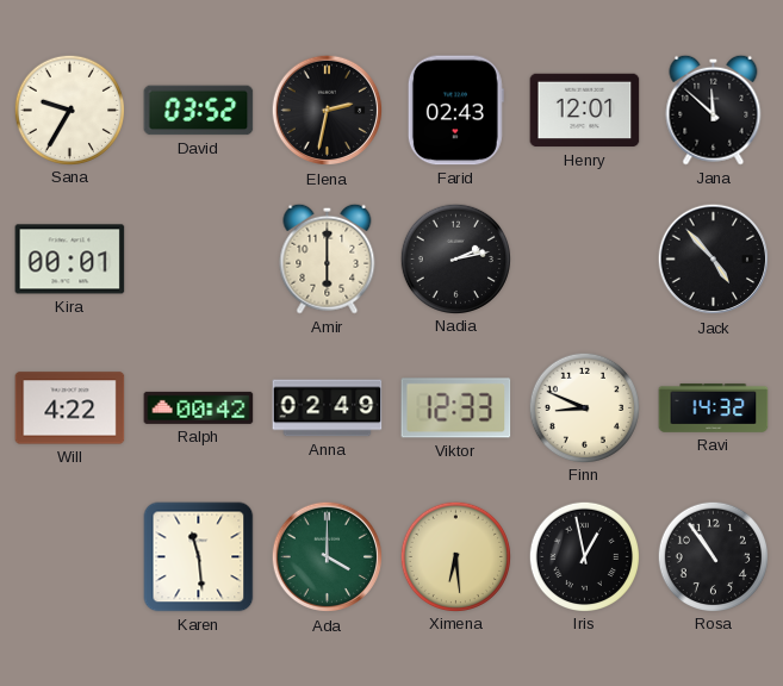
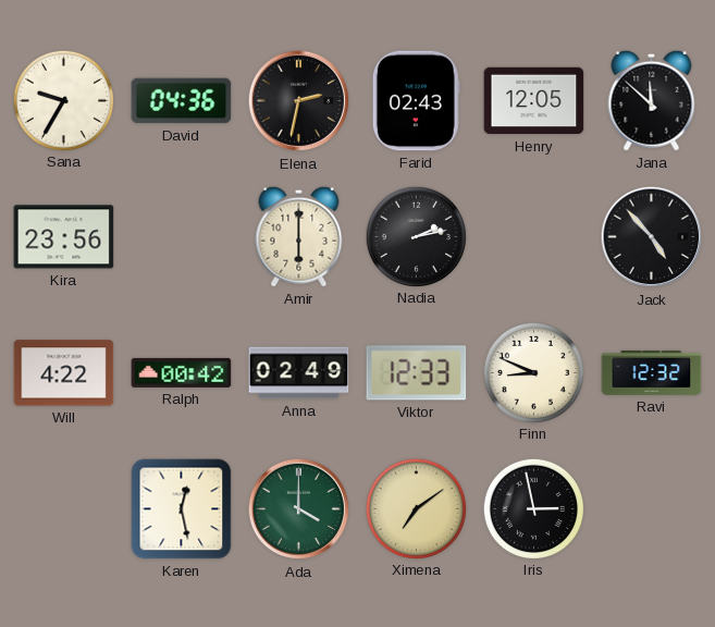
David: 03:52 -> 04:36
Henry: 12:01 -> 12:05
Kira: 00:01 -> 23:56
Ravi: 14:32 -> 12:32
Karen: 11:29 -> 12:28
Ximena: 6:29 -> 7:09
Iris: 12:58 -> 2:58
Rosa: 10:54 -> none
